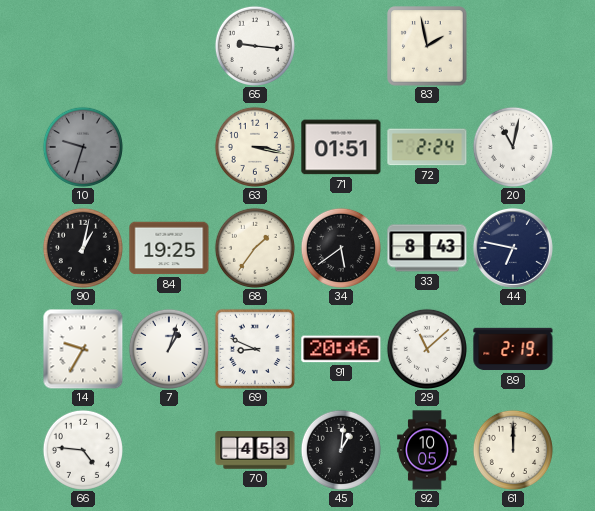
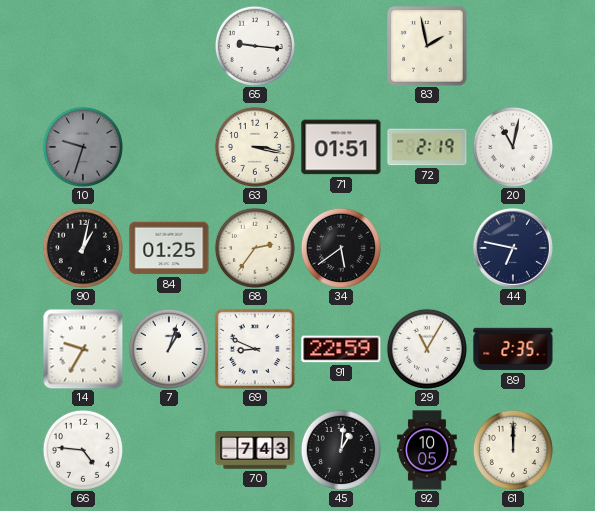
72: 2:24 -> 2:19
84: 19:25 -> 01:25
68: 1:36 -> 2:36
33: 8:43 -> none
91: 20:46 -> 22:59
29: 11:08 -> 11:05
89: 2:19 -> 2:35
70: 4:53 -> 7:43
